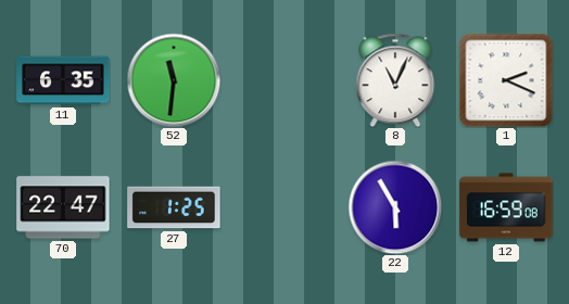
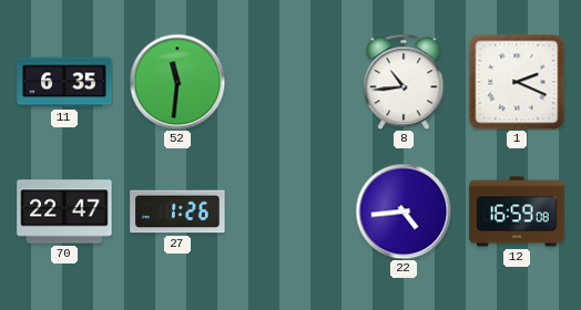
8: 11:04 -> 10:44
27: 1:25 -> 1:26
22: 5:55 -> 4:44
